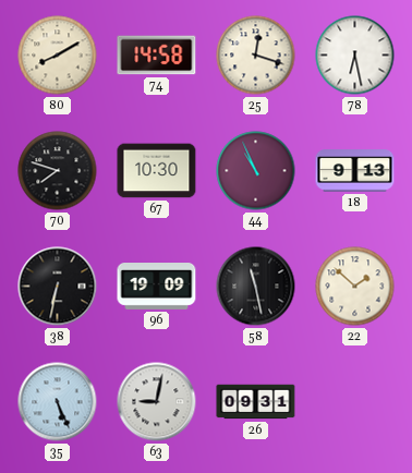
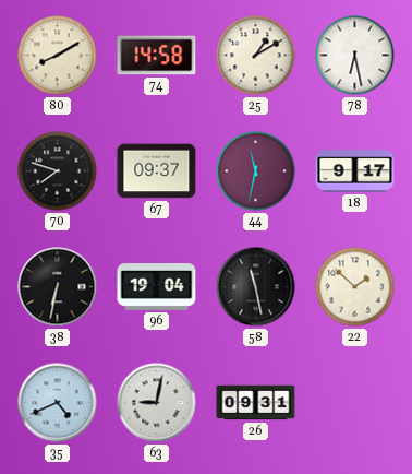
25: 12:18 -> 1:10
67: 10:30 -> 09:37
44: 10:56 -> 11:32
18: 9:13 -> 9:17
96: 19:09 -> 19:04
35: 5:26 -> 4:41
